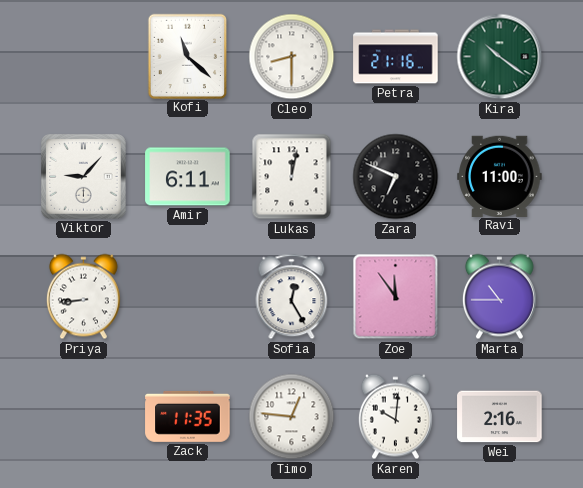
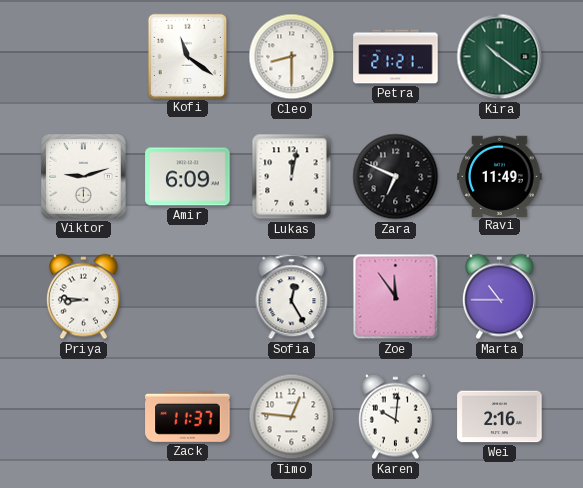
Kofi: 11:22 -> 11:21
Petra: 21:16 -> 21:21
Viktor: 9:07 -> 9:12
Amir: 6:11 -> 6:09
Ravi: 11:00 -> 11:49
Priya: 8:44 -> 8:46
Zack: 11:35 -> 11:37
